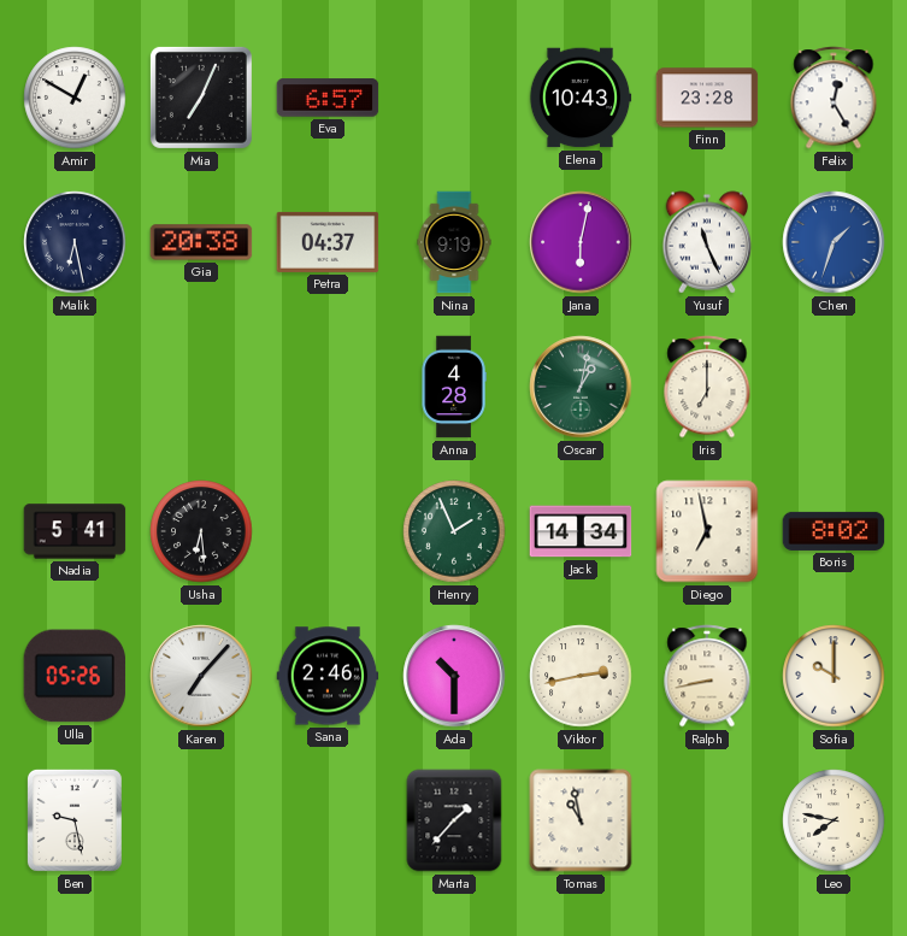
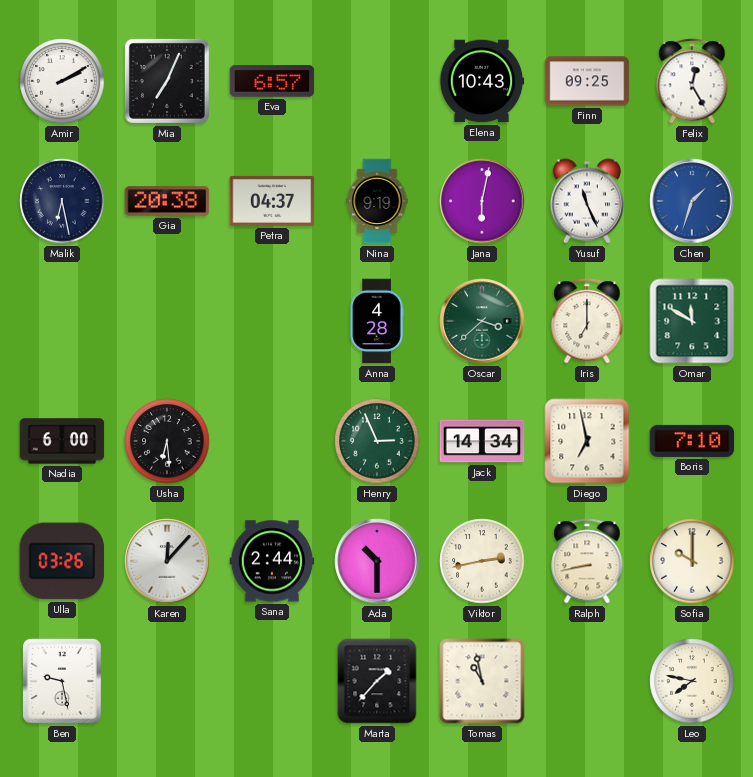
Amir: 12:50 -> 2:10
Finn: 23:28 -> 09:25
Oscar: 1:02 -> 3:38
Omar: none -> 11:50
Nadia: 5:41 -> 6:00
Henry: 1:56 -> 2:56
Boris: 8:02 -> 7:10
Ulla: 05:26 -> 03:26
Karen: 7:07 -> 12:07
Sana: 2:46 -> 2:44
